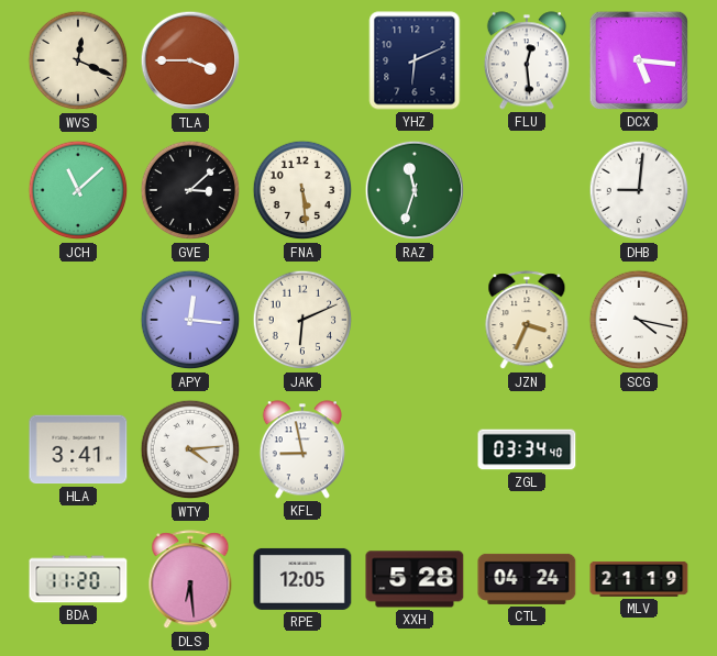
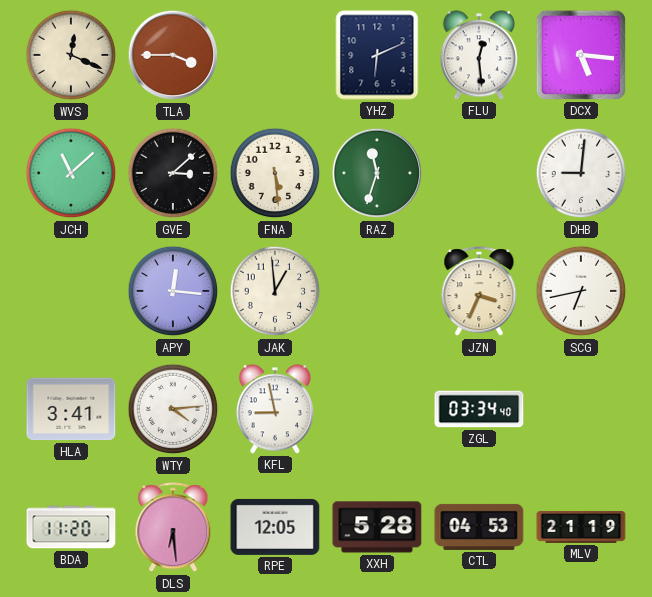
JAK: 6:11 -> 12:59
SCG: 4:17 -> 6:43
CTL: 04:24 -> 04:53
